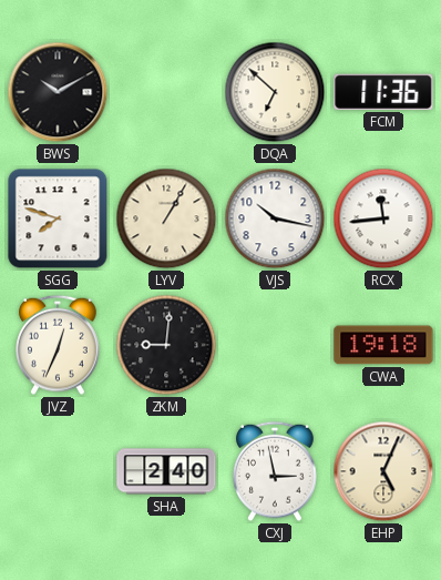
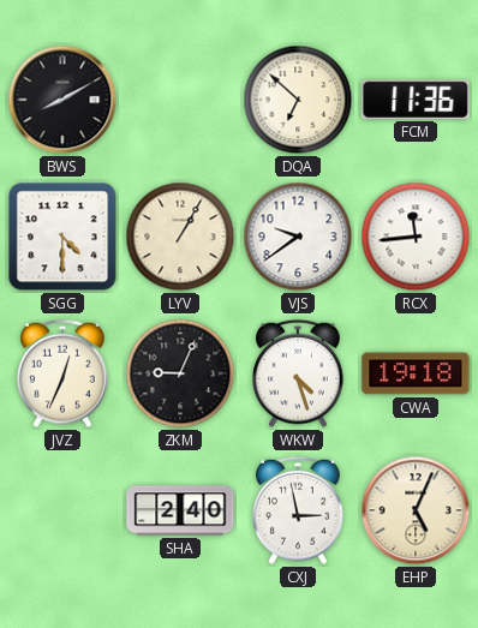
BWS: 10:10 -> 8:10
SGG: 7:48 -> 4:30
VJS: 10:17 -> 9:39
ZKM: 9:01 -> 9:04
WKW: none -> 4:27
